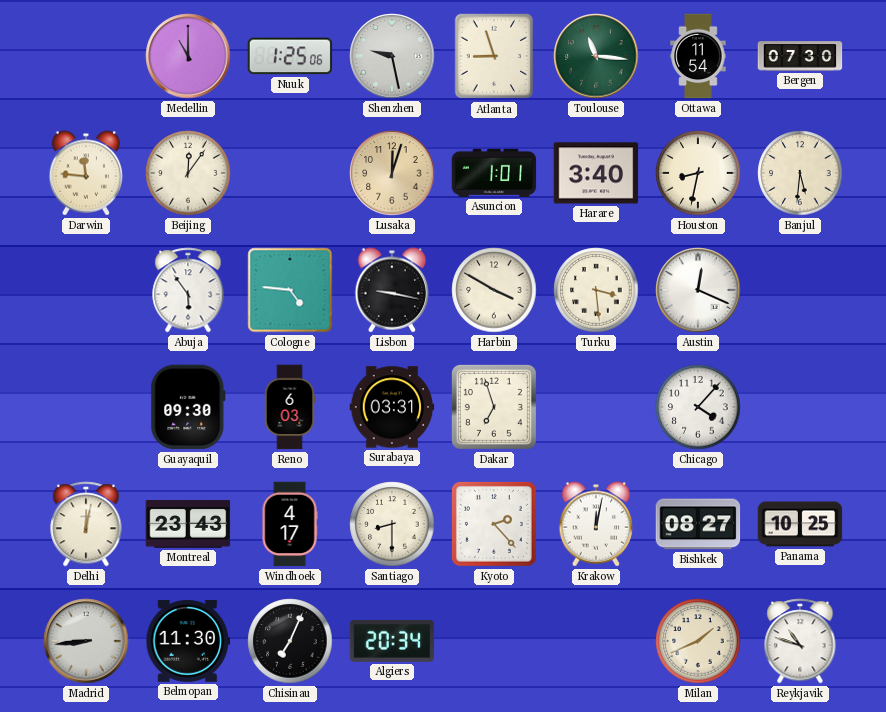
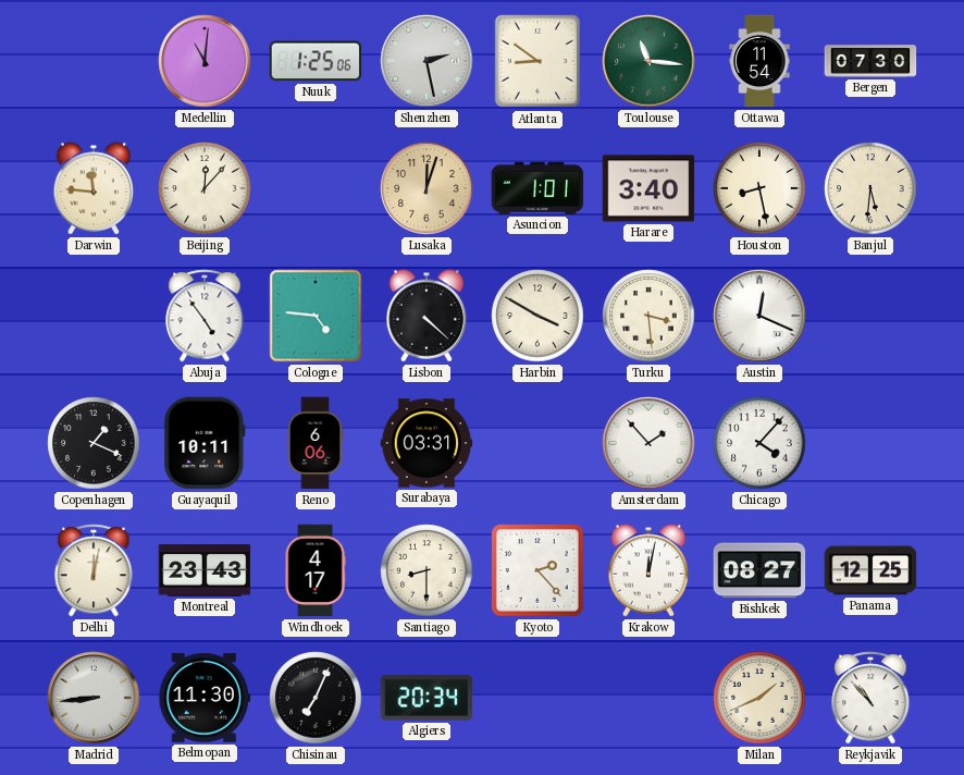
Medellin: 11:00 -> 11:01
Shenzhen: 9:28 -> 2:28
Atlanta: 8:57 -> 8:51
Beijing: 12:06 -> 12:07
Houston: 8:32 -> 8:28
Abuja: 5:54 -> 4:54
Lisbon: 9:17 -> 4:22
Copenhagen: none -> 1:19
Guayaquil: 09:30 -> 10:11
Reno: 6:03 -> 6:06
Dakar: 6:57 -> none
Amsterdam: none -> 1:53
Panama: 10:25 -> 12:25
Reykjavik: 10:48 -> 10:53
